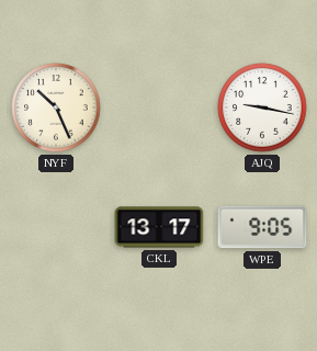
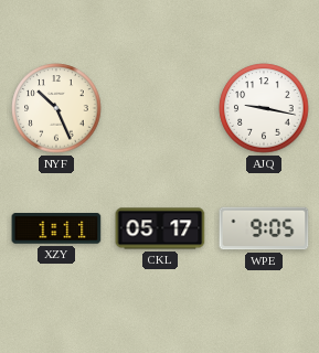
XZY: none -> 1:11
CKL: 13:17 -> 05:17
